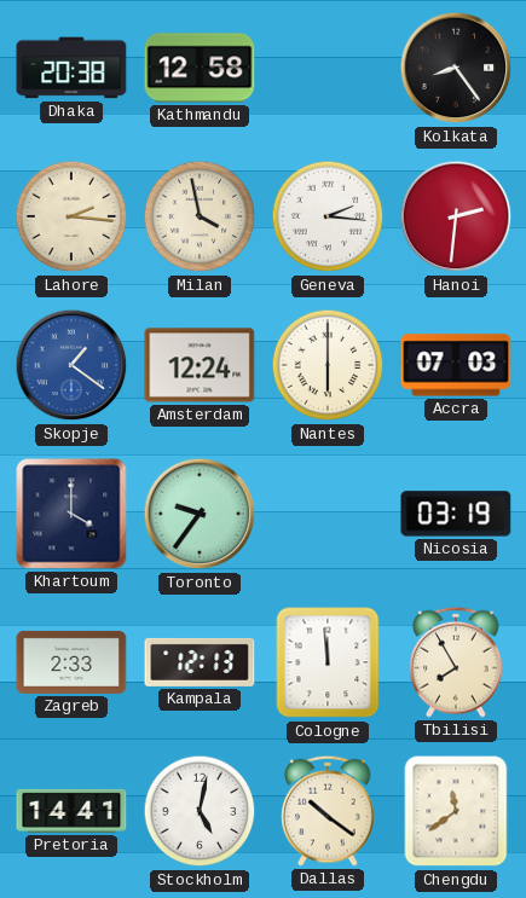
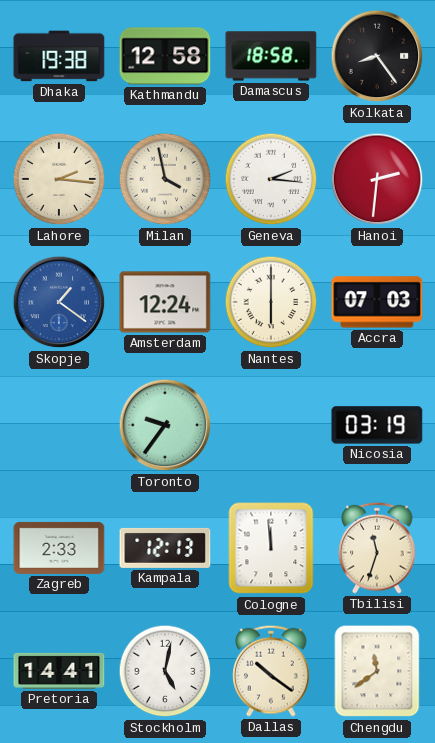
Dhaka: 20:38 -> 19:38
Damascus: none -> 18:58
Khartoum: 4:00 -> none
Tbilisi: 7:55 -> 11:33
